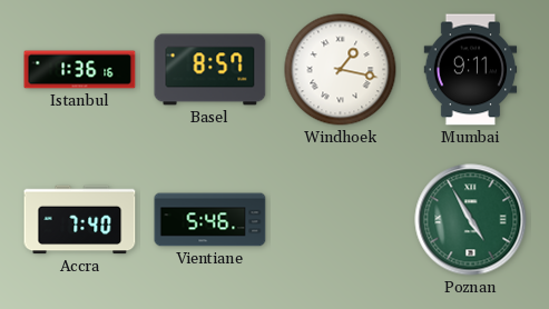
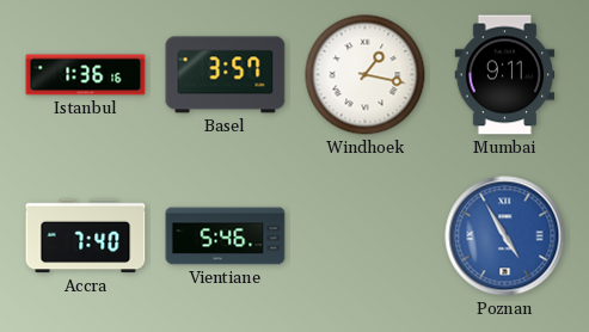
Basel: 8:57 -> 3:57
Poznan dial: green -> blue
